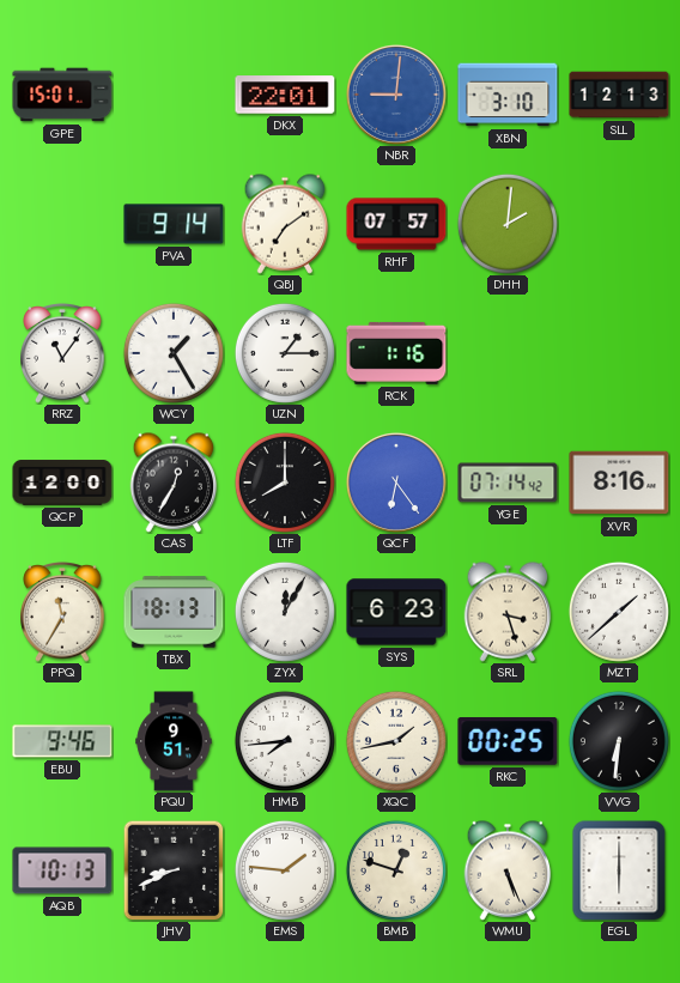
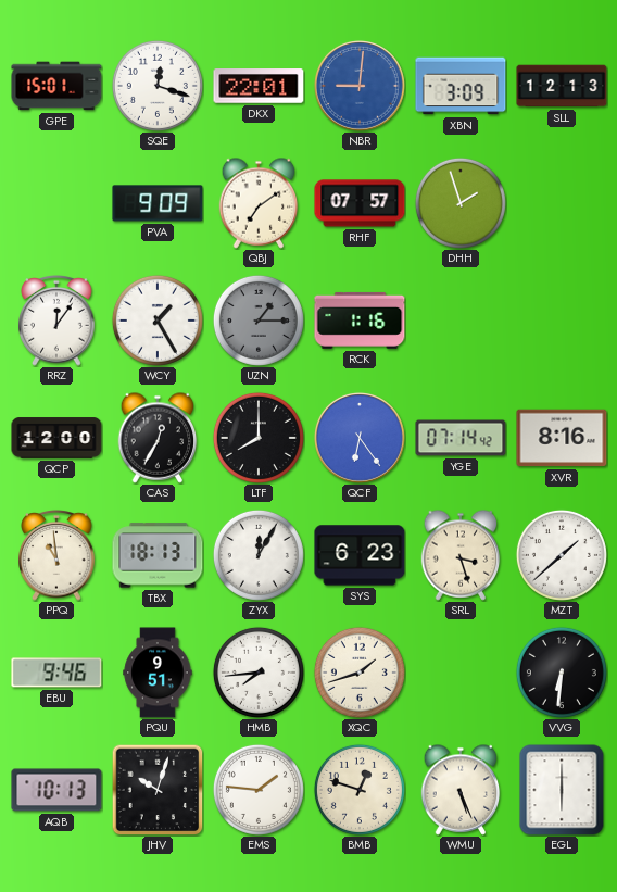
SQE: none -> 12:18
XBN: 3:10 -> 3:09
PVA: 9:14 -> 9:09
DHH: 2:01 -> 1:57
RRZ: 11:06 -> 12:06
UZN dial: white -> grey
PPQ: 11:35 -> 10:59
XQC: 1:43 -> 1:42
RKC: 00:25 -> none
JHV: 8:41 -> 10:03
